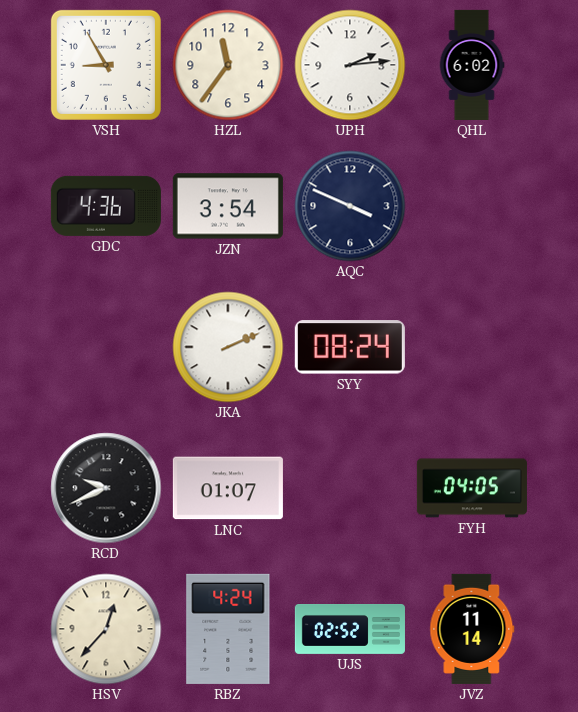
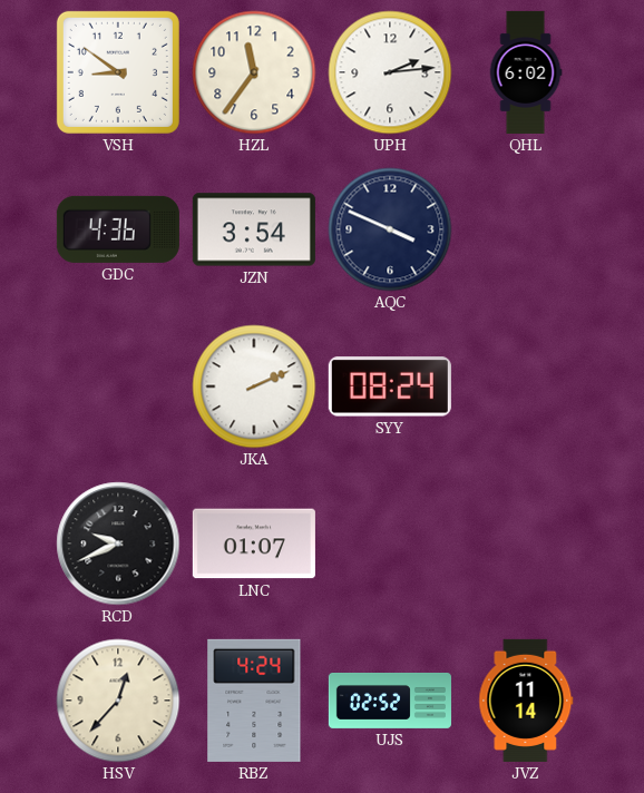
VSH: 8:55 -> 8:51
FYH: 04:05 -> none
